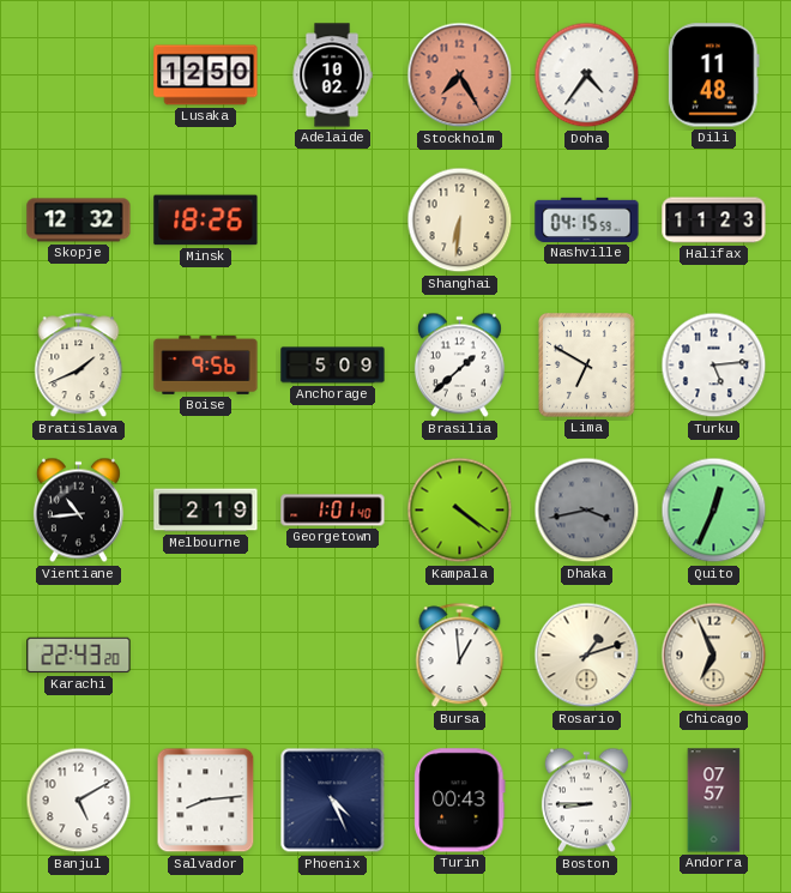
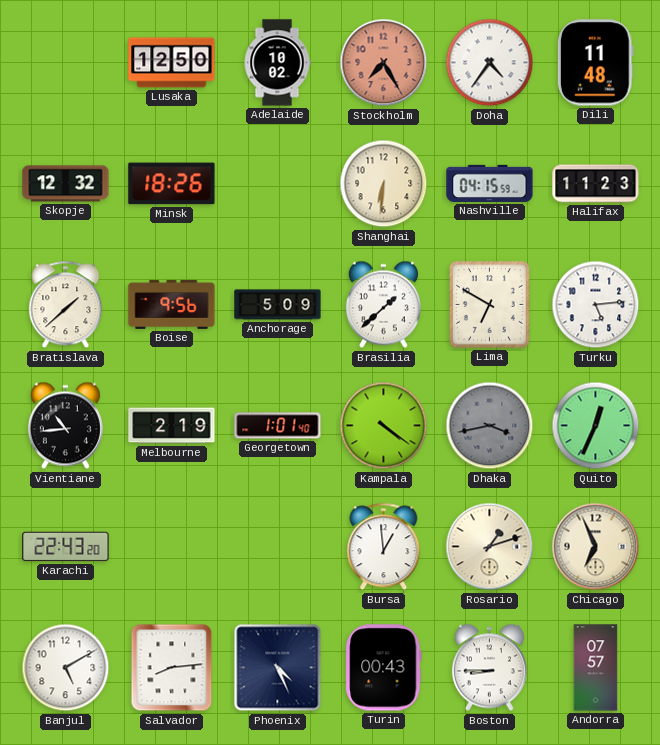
Bratislava: 1:41 -> 1:38
